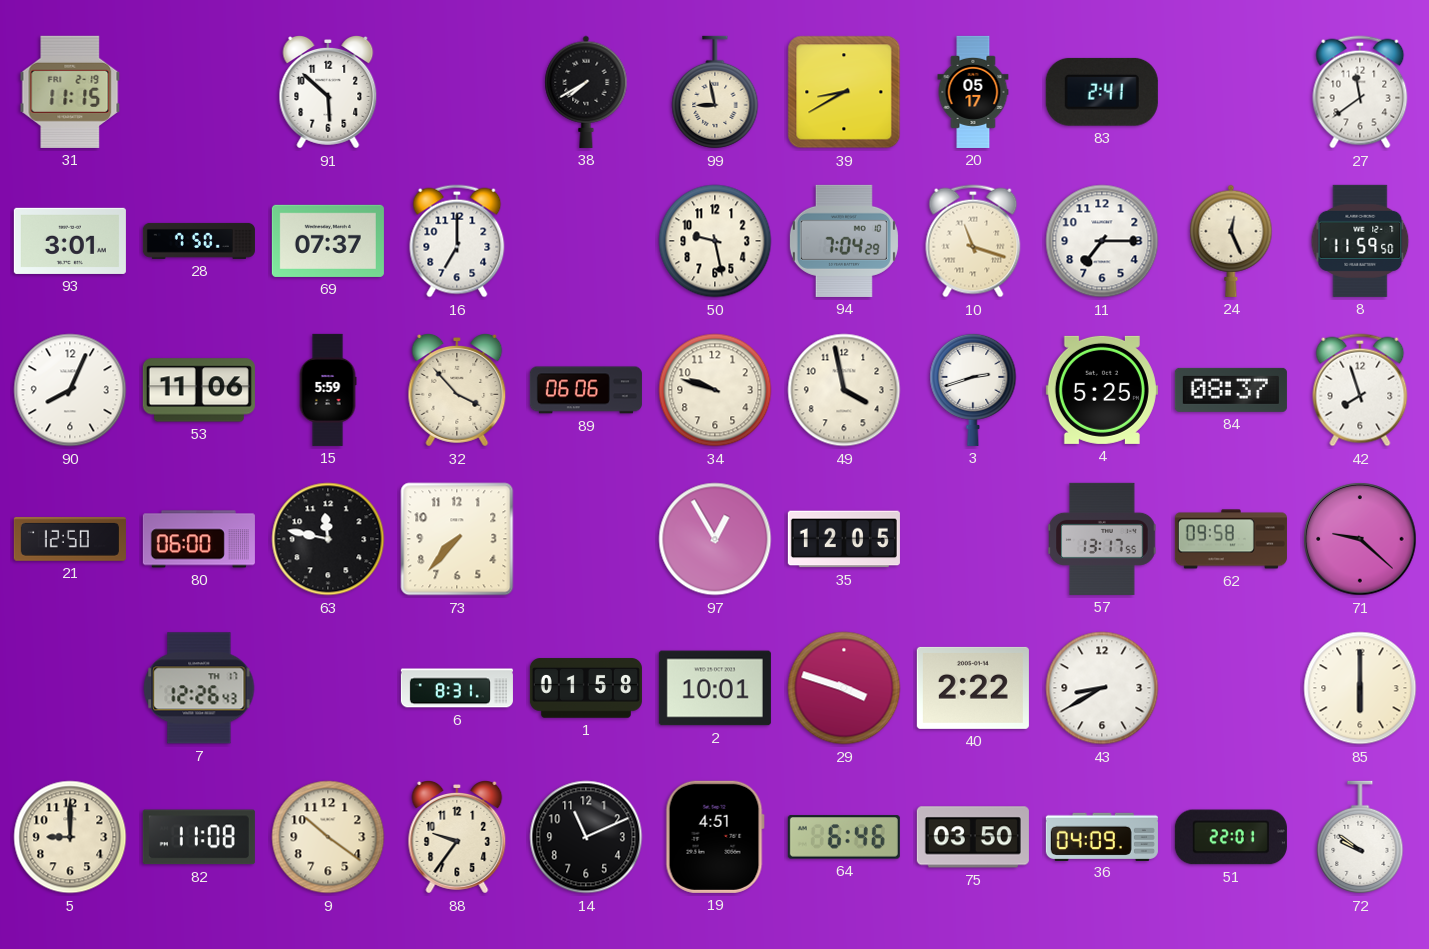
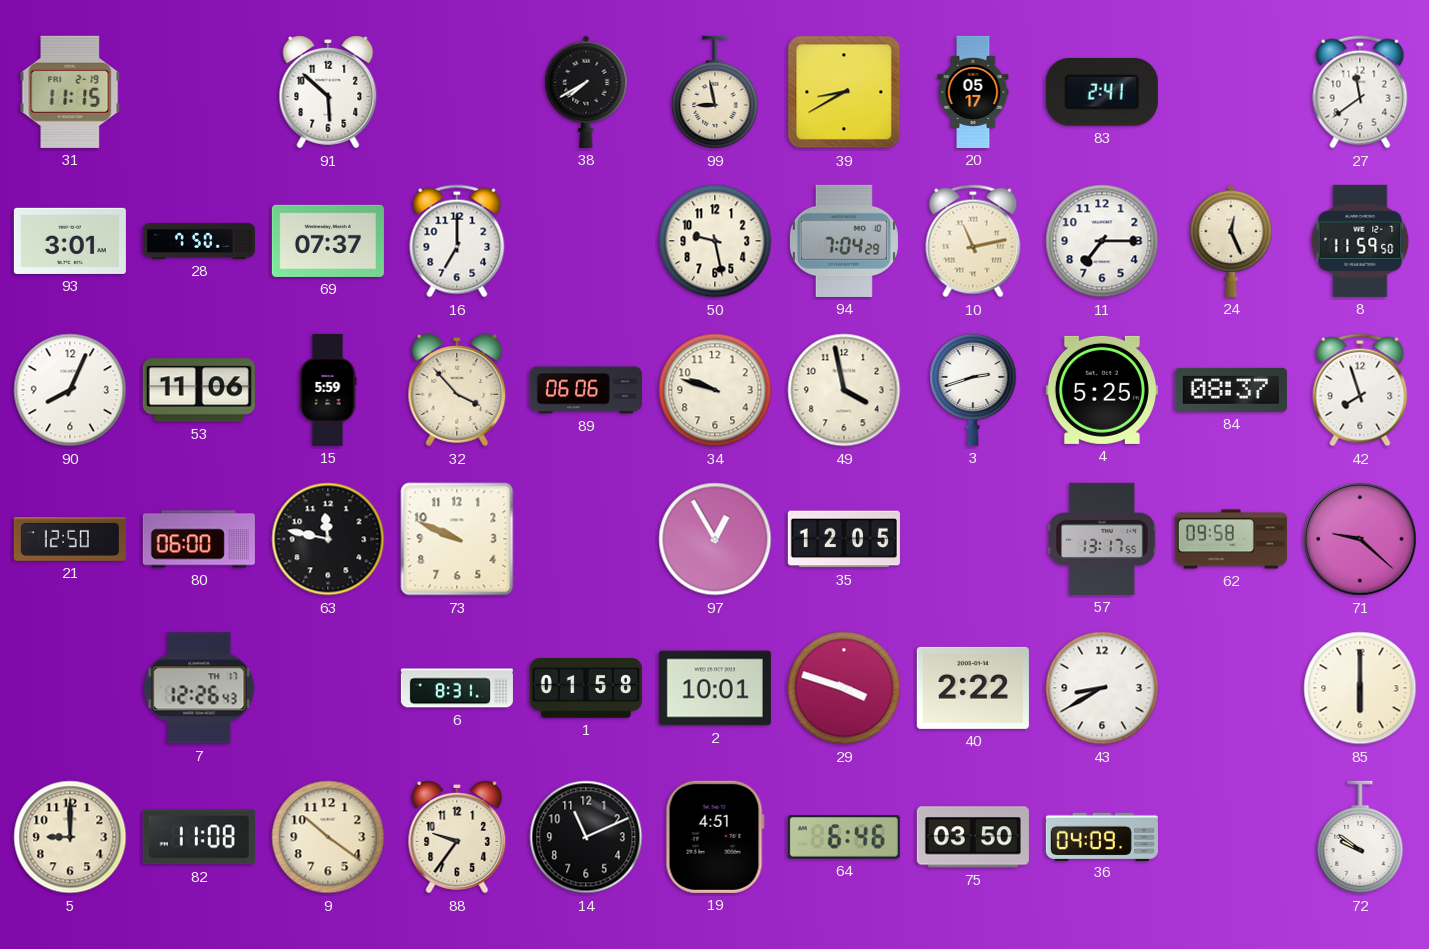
10: 11:18 -> 11:13
73: 7:37 -> 9:49
51: 22:01 -> none
